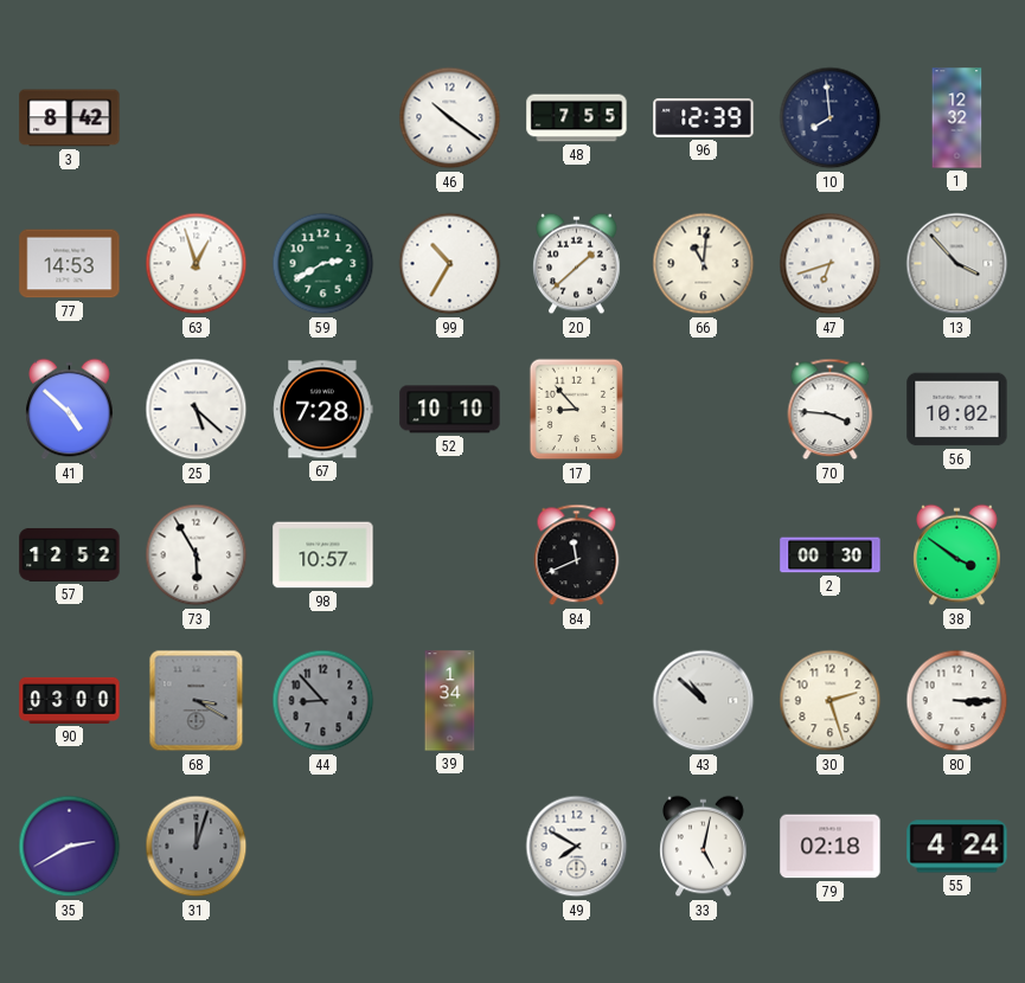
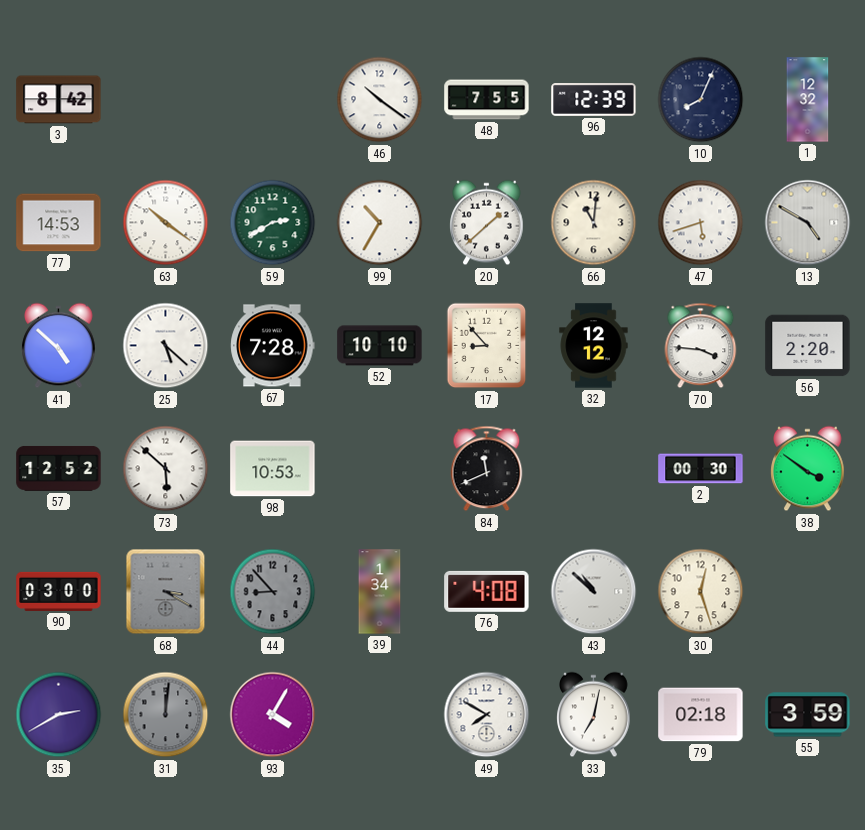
10: 7:59 -> 8:04
63: 12:57 -> 10:21
47: 6:42 -> 5:42
13: 3:53 -> 4:50
32: none -> 12:12
56: 10:02 -> 2:20
73: 5:55 -> 5:52
98: 10:57 -> 10:53
76: none -> 4:08
30: 2:27 -> 12:27
80: 3:15 -> none
31: 12:03 -> 12:01
93: none -> 4:05
33: 5:02 -> 7:02
55: 4:24 -> 3:59
